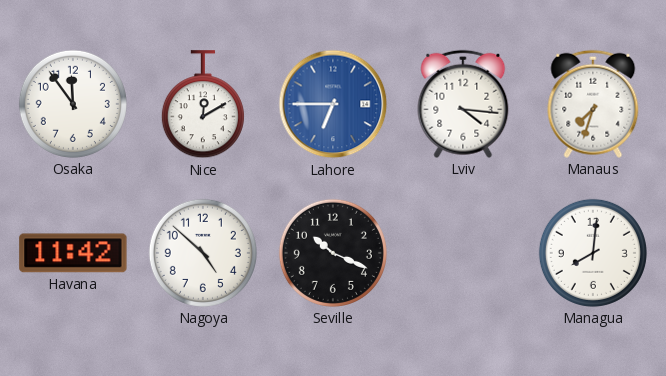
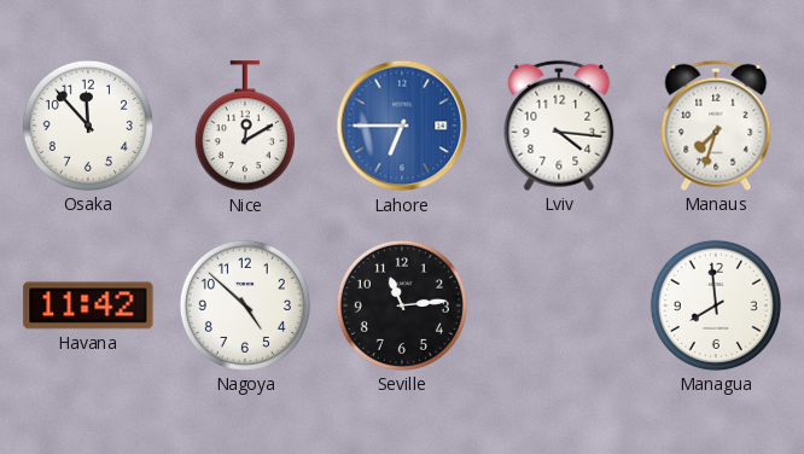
Osaka: 11:54 -> 11:53
Seville: 10:19 -> 11:14
Managua: 8:01 -> 7:59
